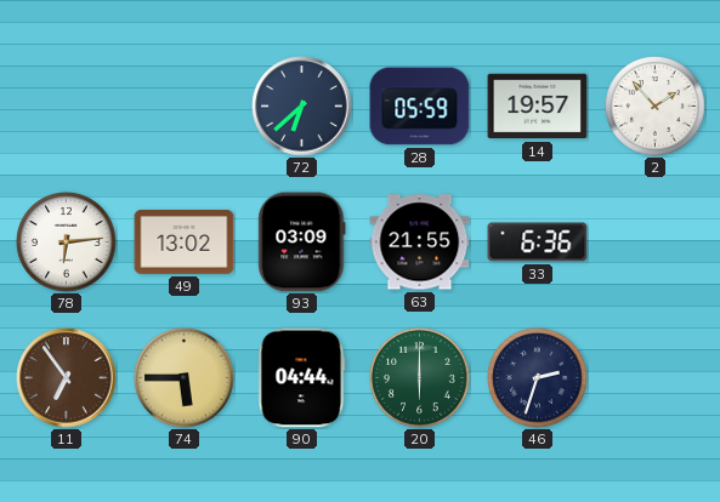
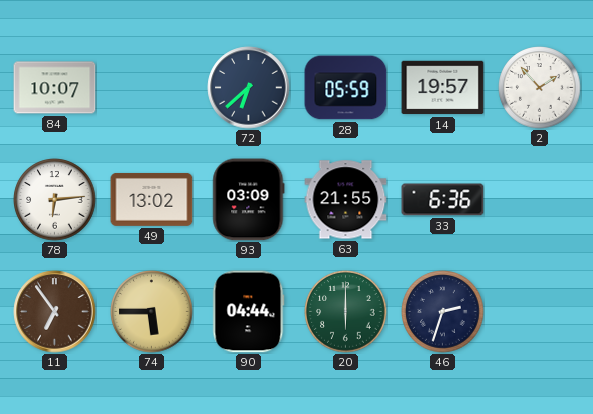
84: none -> 10:07
